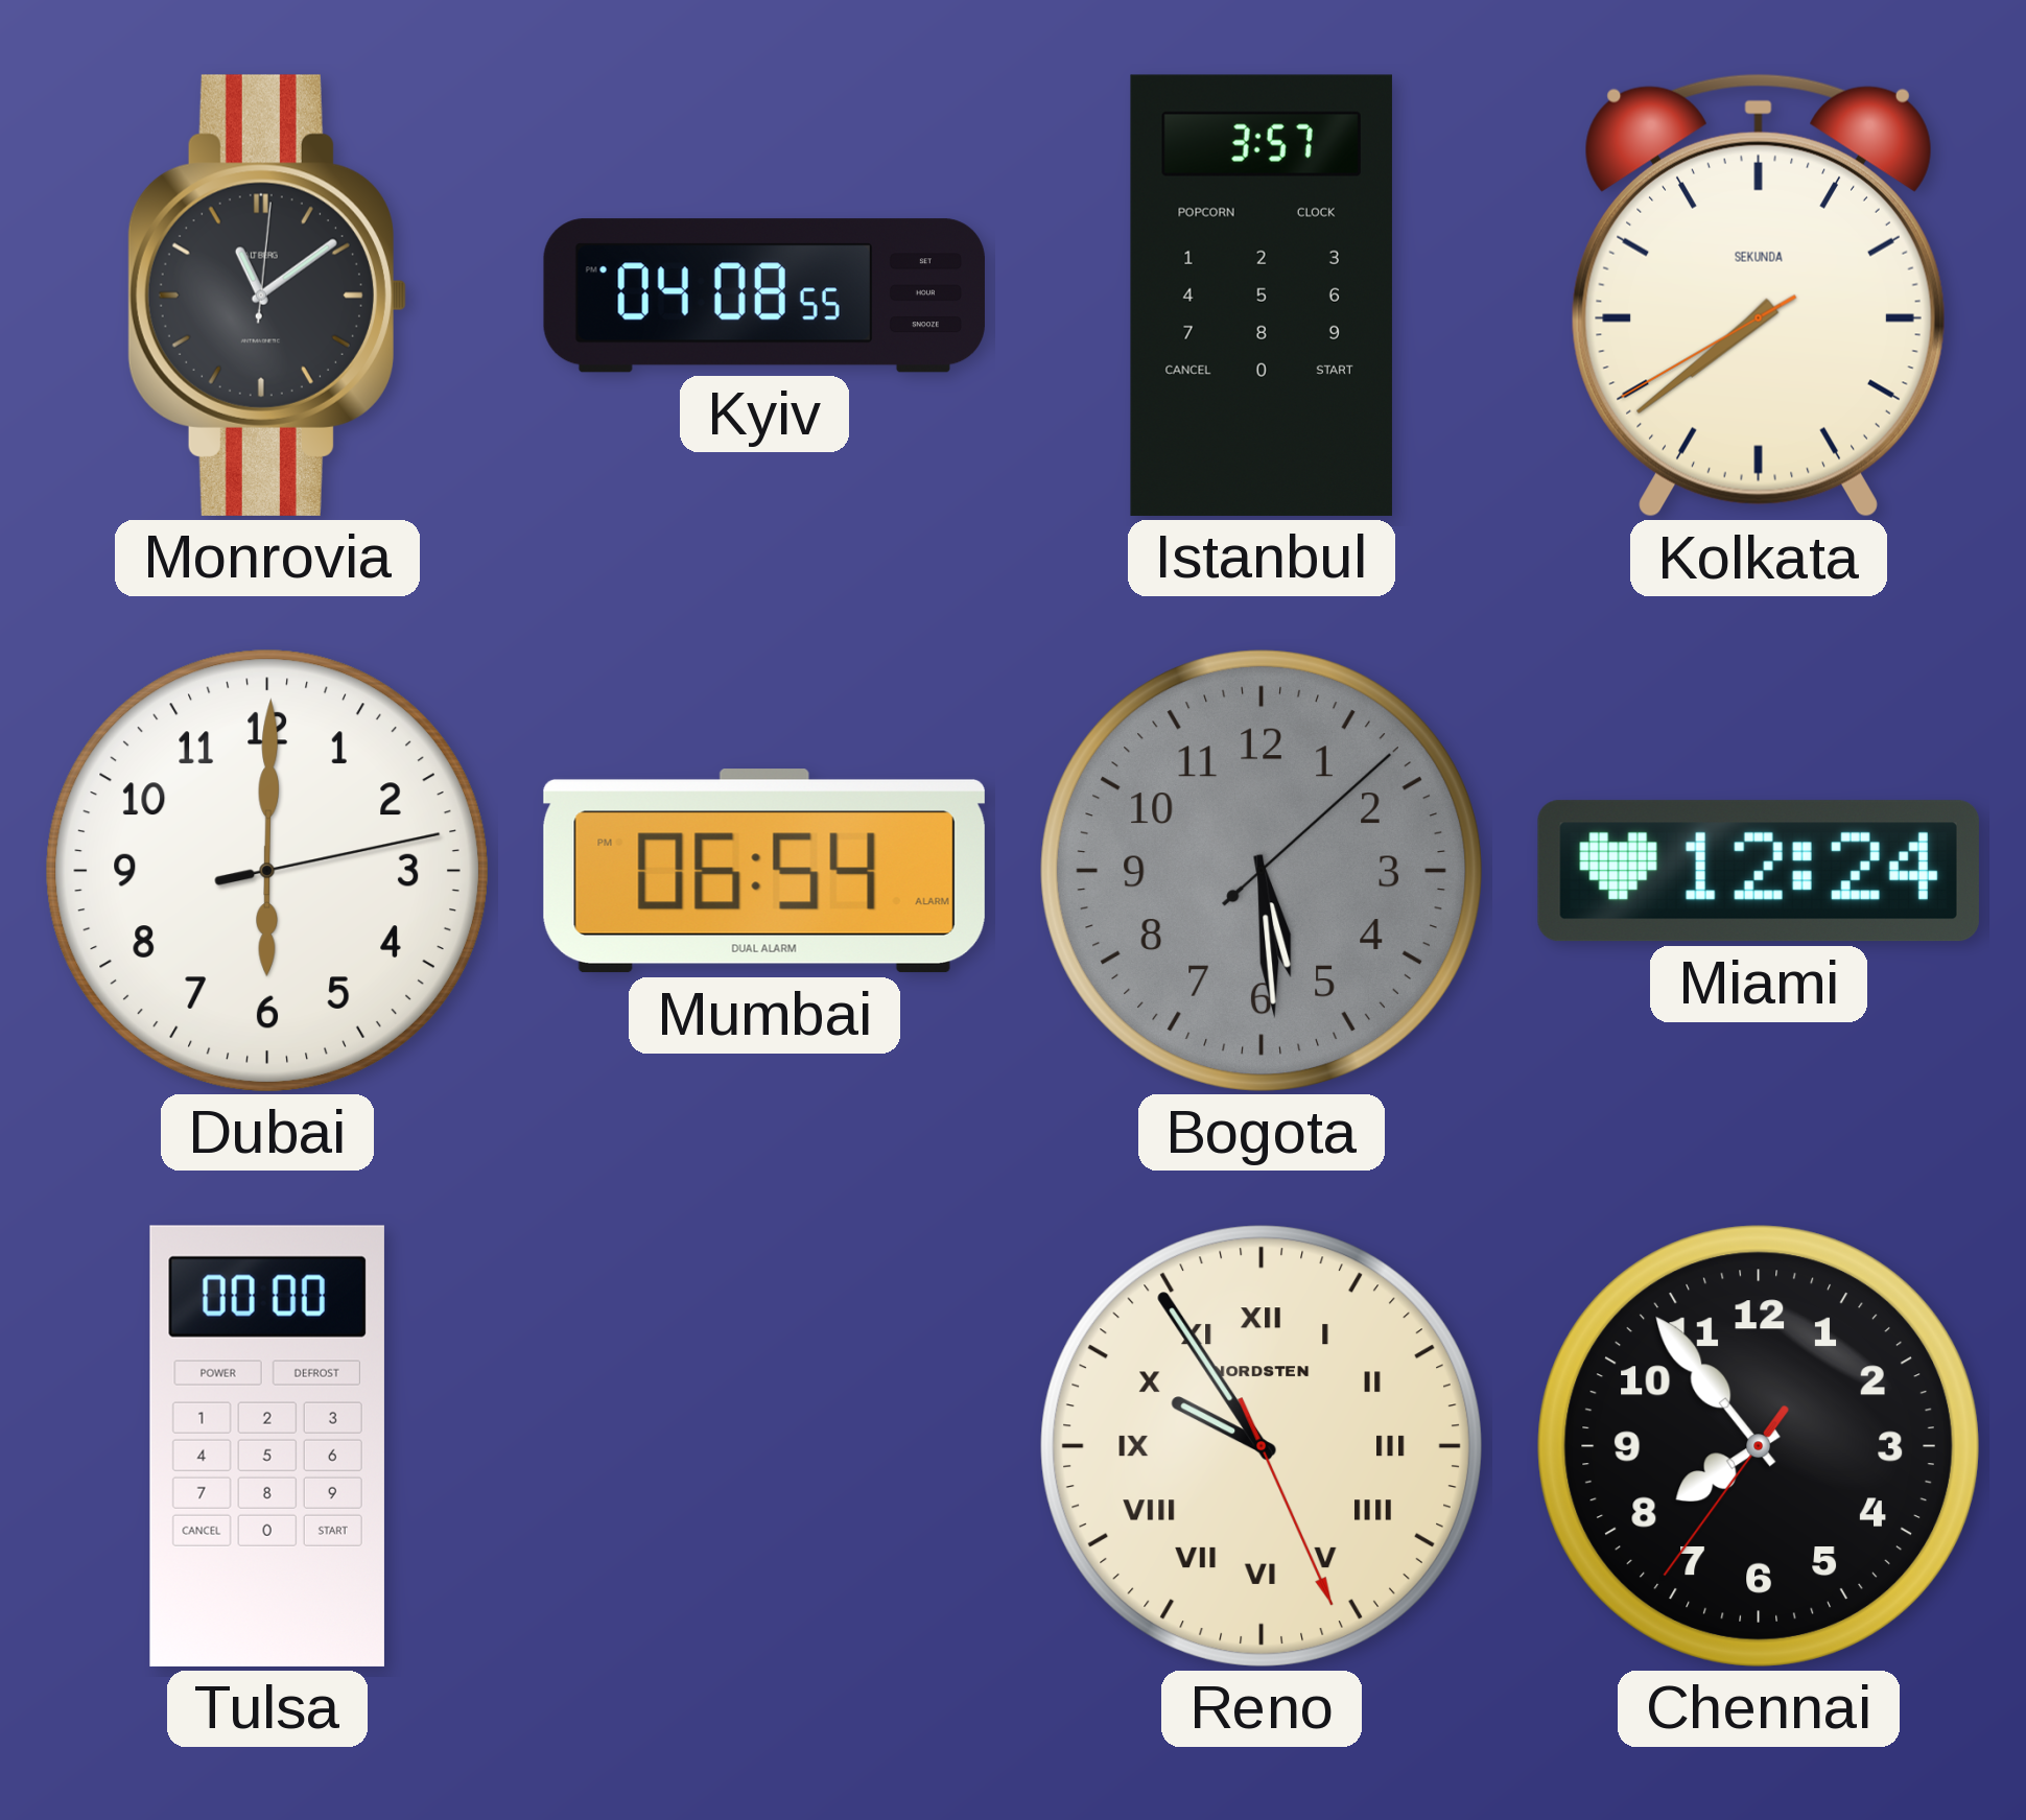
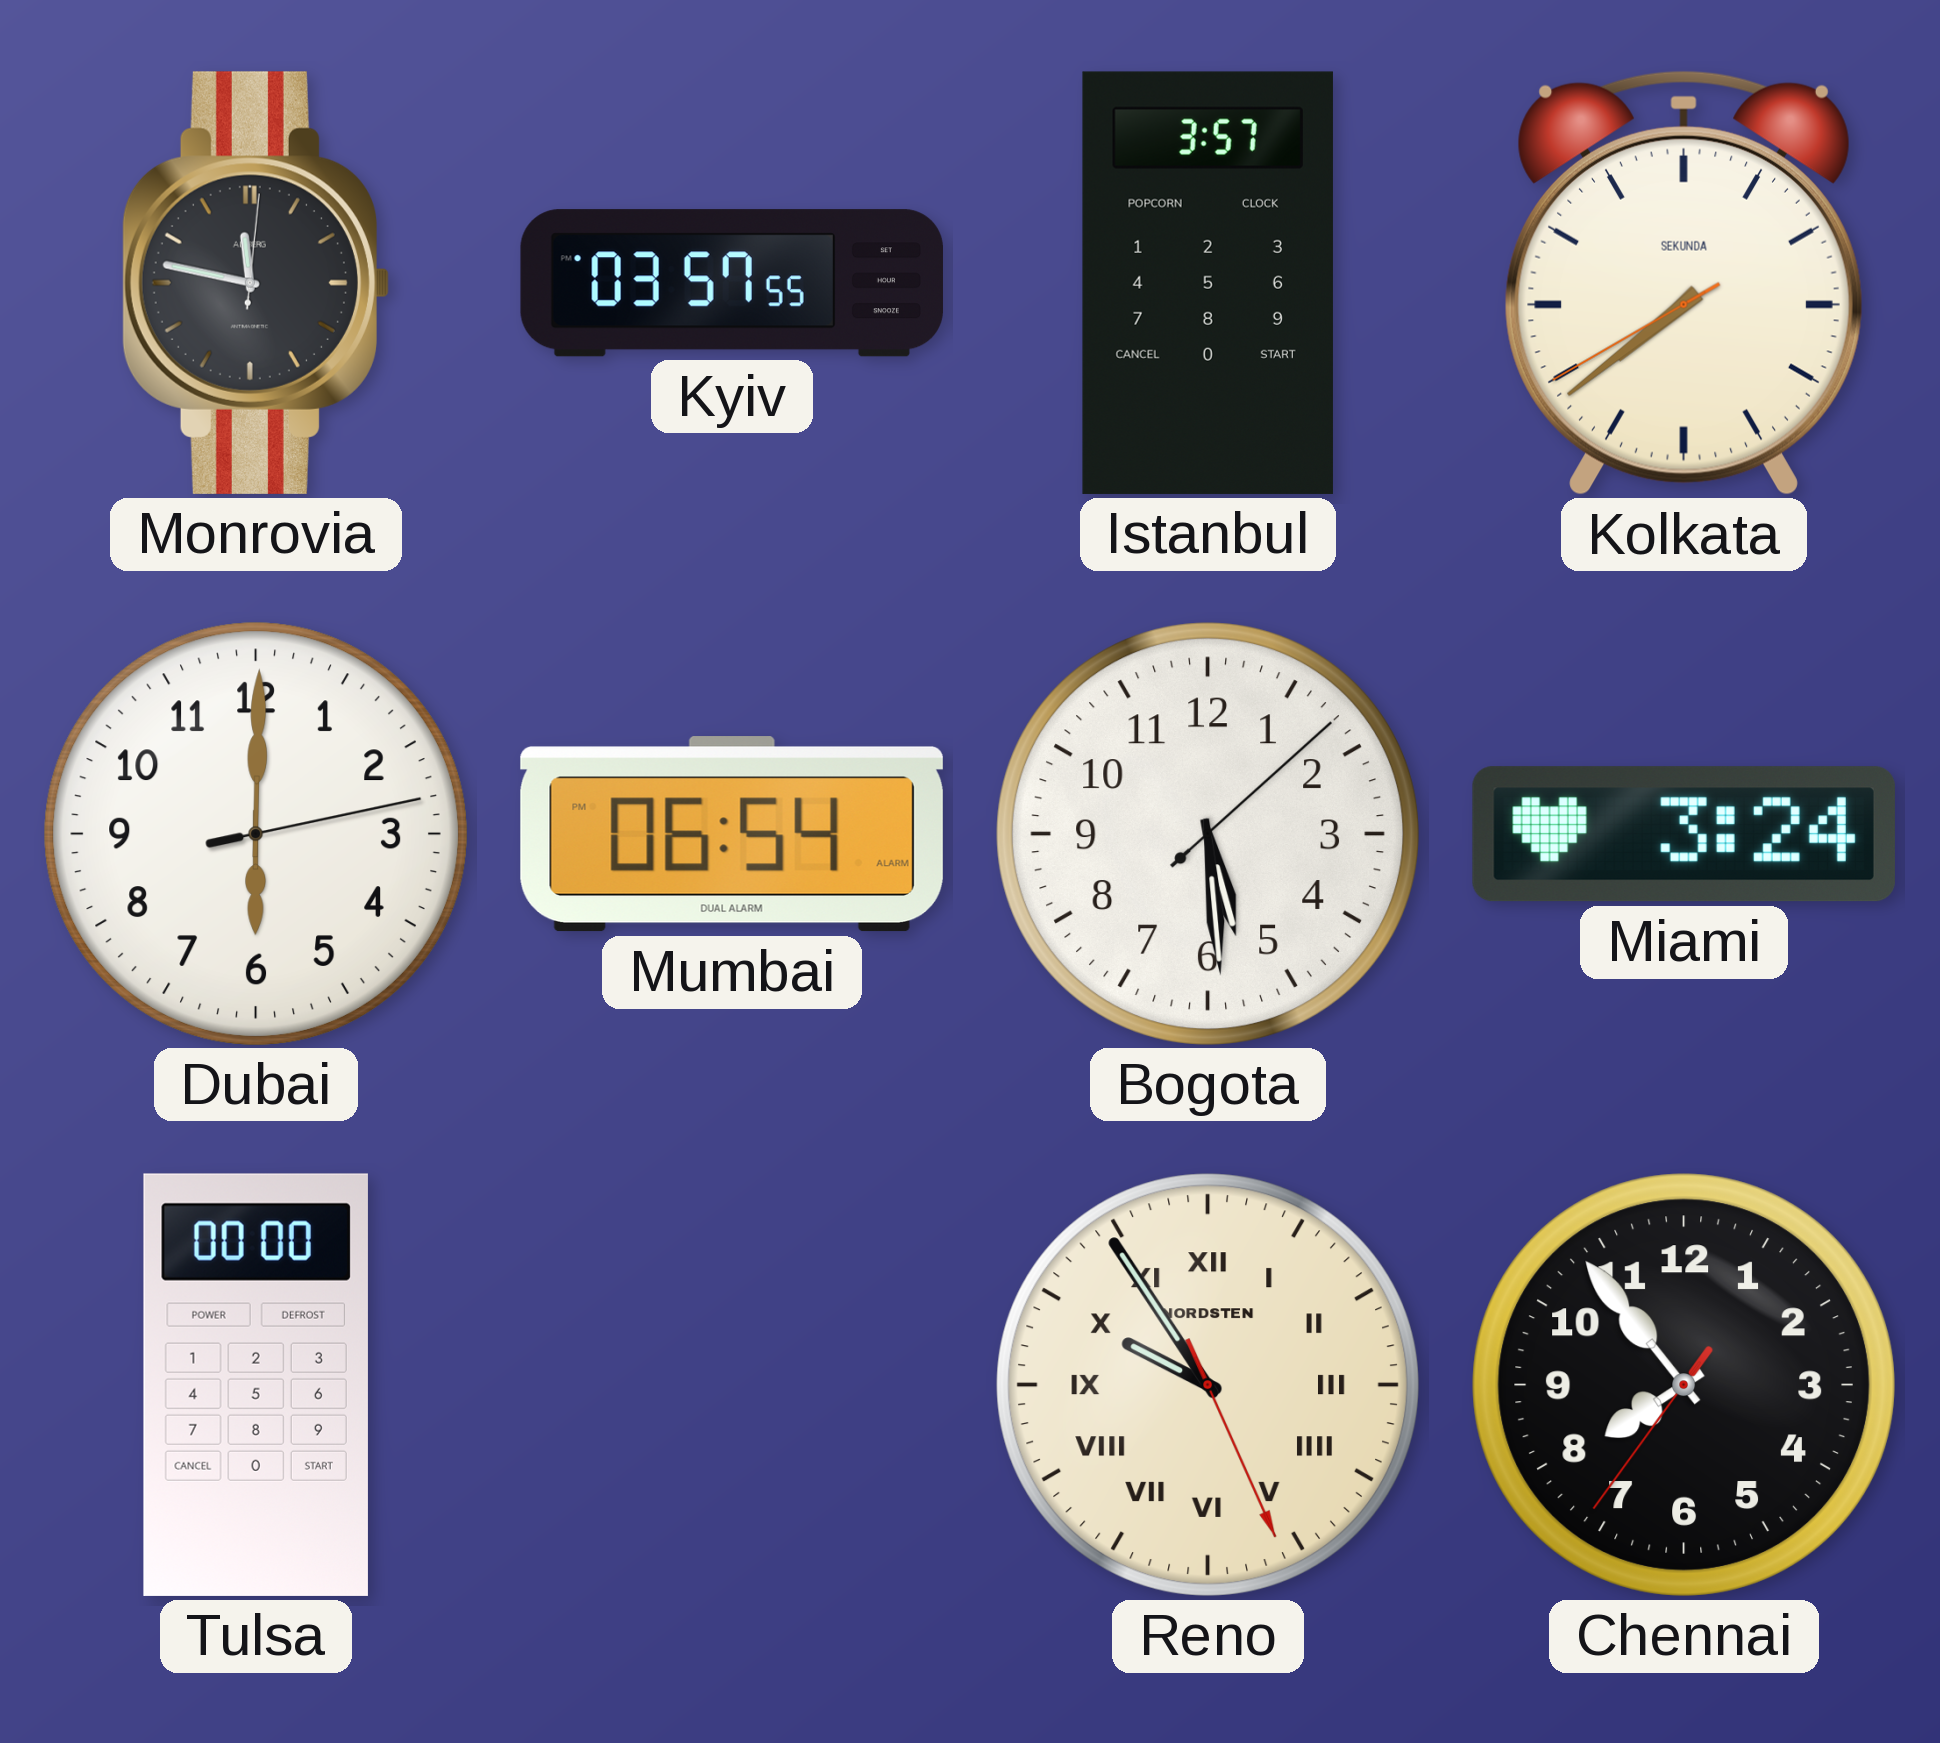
Monrovia: 11:09 -> 11:47
Kyiv: 04:08 -> 03:57
Bogota dial: grey -> white
Miami: 12:24 -> 3:24
